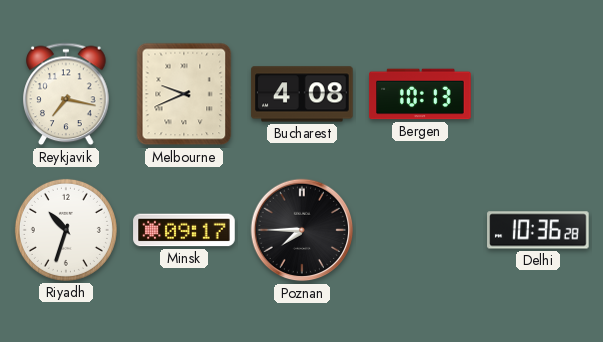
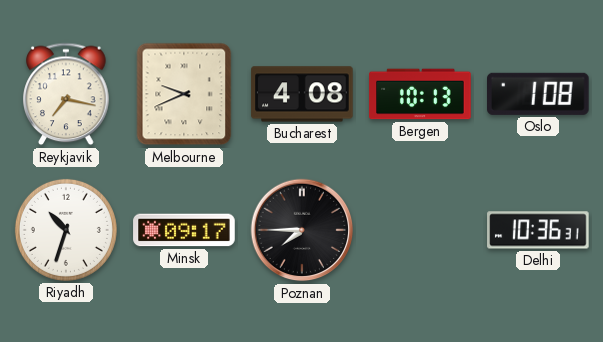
Oslo: none -> 1:08
Delhi: 10:36:28 -> 10:36:31
